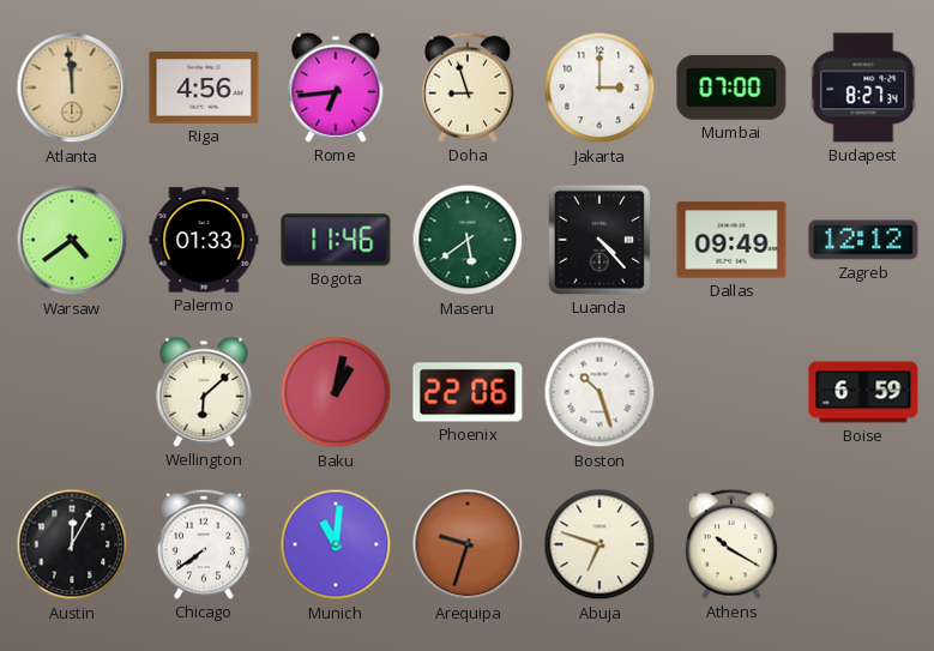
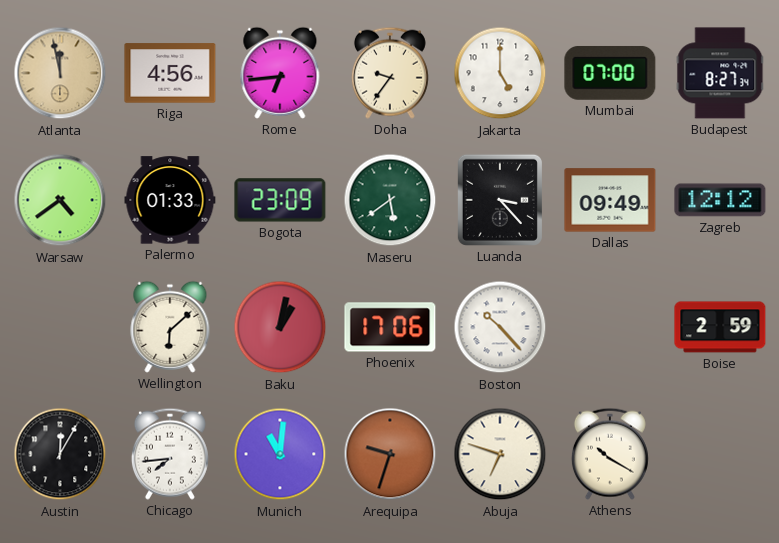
Atlanta: 11:59 -> 11:58
Doha: 8:57 -> 9:36
Jakarta: 3:00 -> 5:00
Bogota: 11:46 -> 23:09
Luanda: 4:23 -> 3:23
Phoenix: 22:06 -> 17:06
Boston: 10:27 -> 10:23
Boise: 6:59 -> 2:59
Chicago: 7:39 -> 7:44
